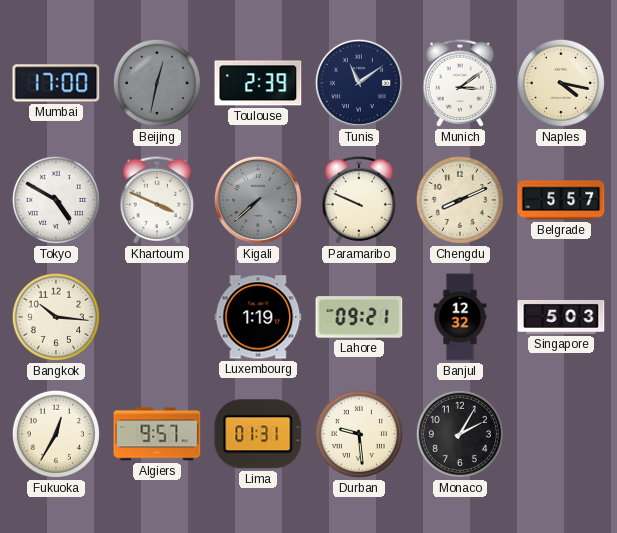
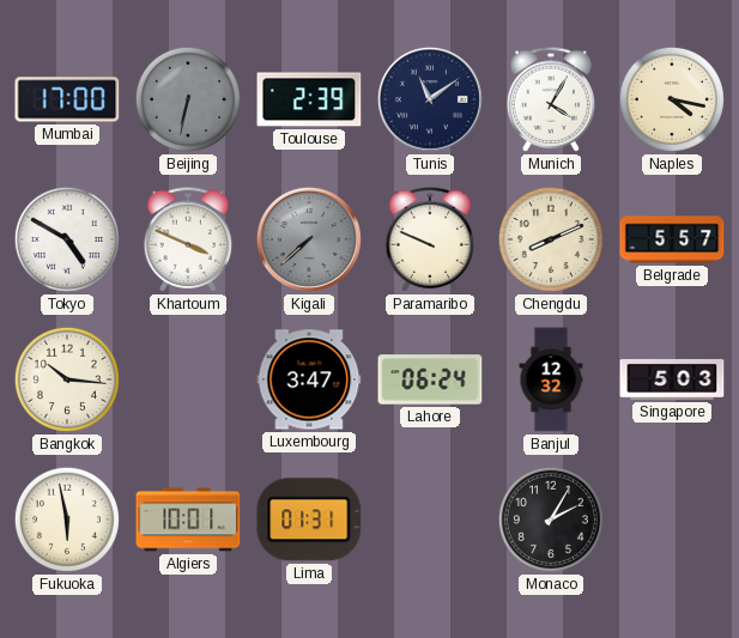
Beijing: 12:32 -> 6:32
Munich: 3:09 -> 4:05
Luxembourg: 1:19 -> 3:47
Lahore: 09:21 -> 06:24
Fukuoka: 12:35 -> 5:58
Algiers: 9:57 -> 10:01
Durban: 9:29 -> none
